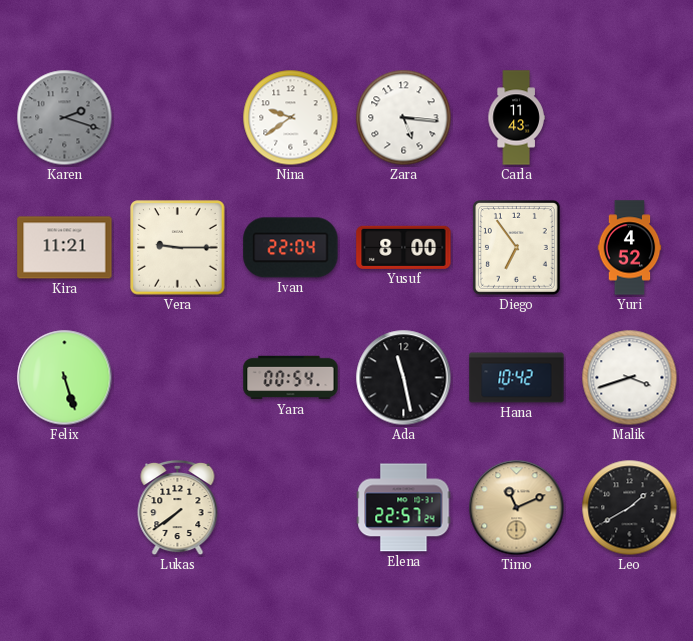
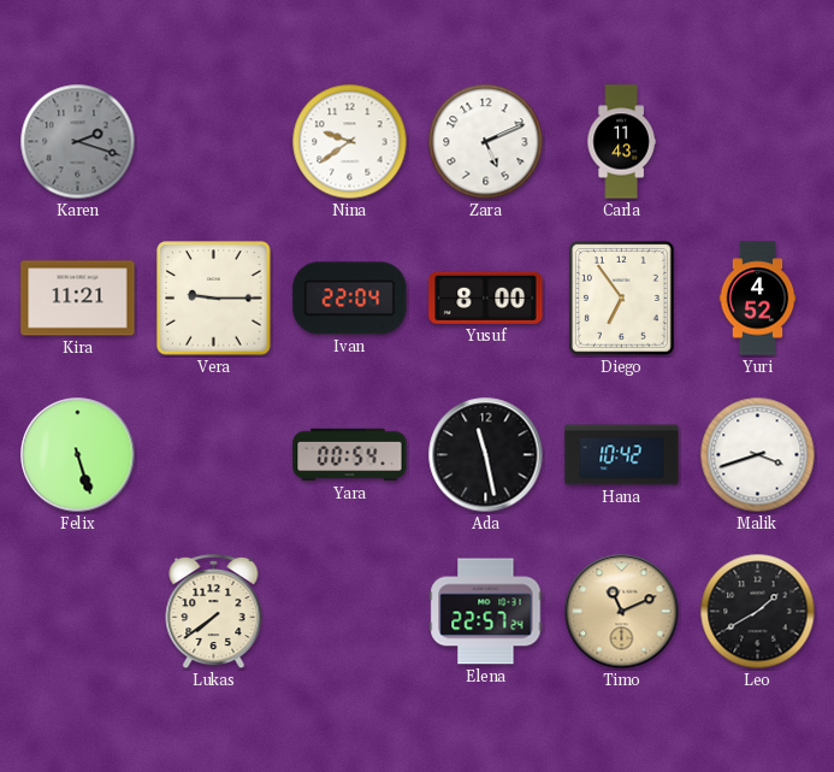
Zara: 5:16 -> 5:11
